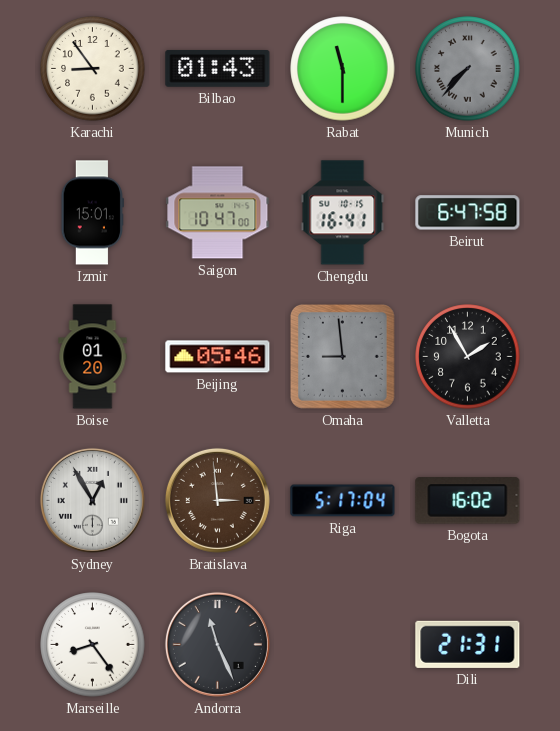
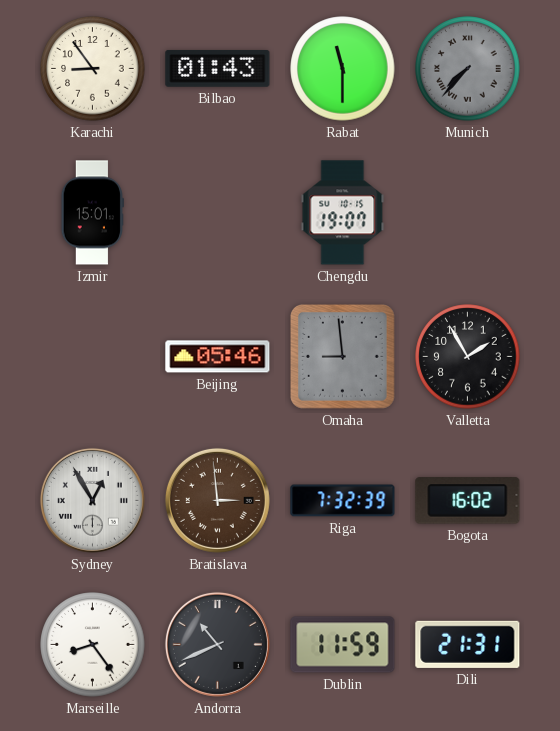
Saigon: 10:47 -> none
Chengdu: 16:41 -> 19:07
Beirut: 6:47 -> none
Boise: 01:20 -> none
Riga: 5:17 -> 7:32
Andorra: 11:26 -> 10:41
Dublin: none -> 11:59
